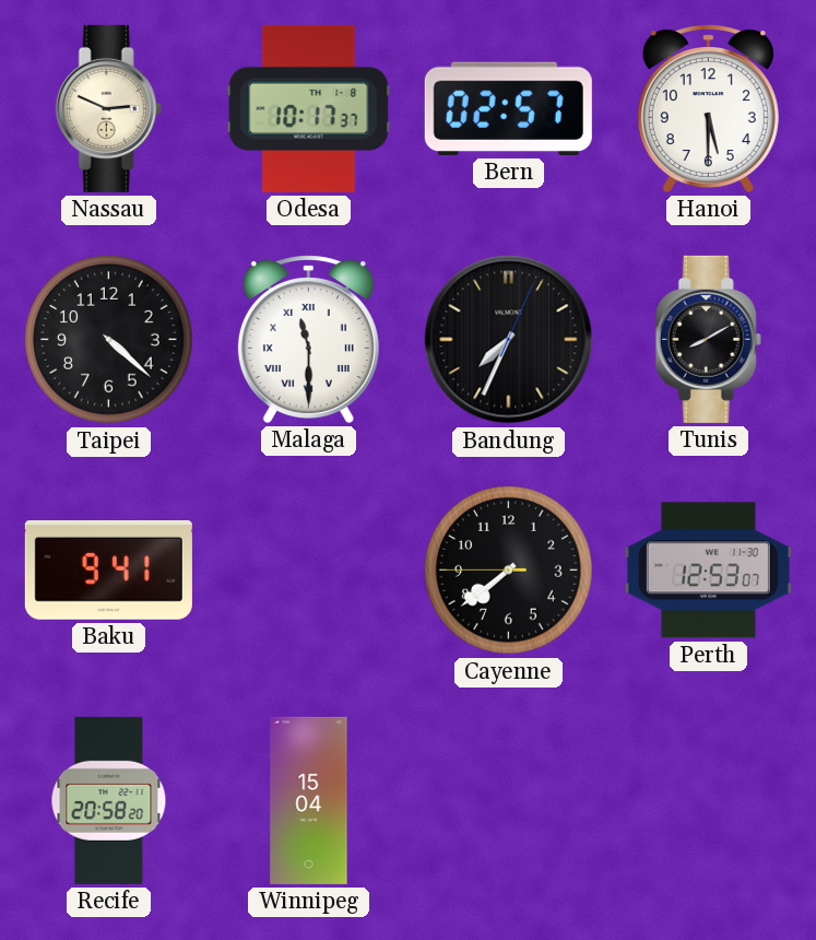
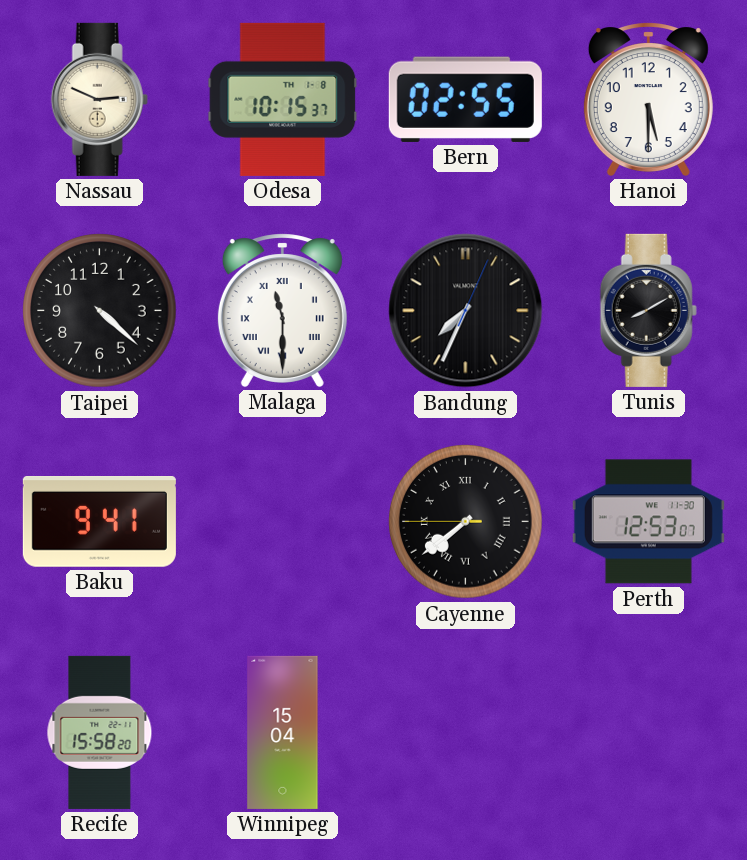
Odesa: 10:17 -> 10:15
Bern: 02:57 -> 02:55
Cayenne numerals: Arabic -> Roman
Recife: 20:58 -> 15:58
